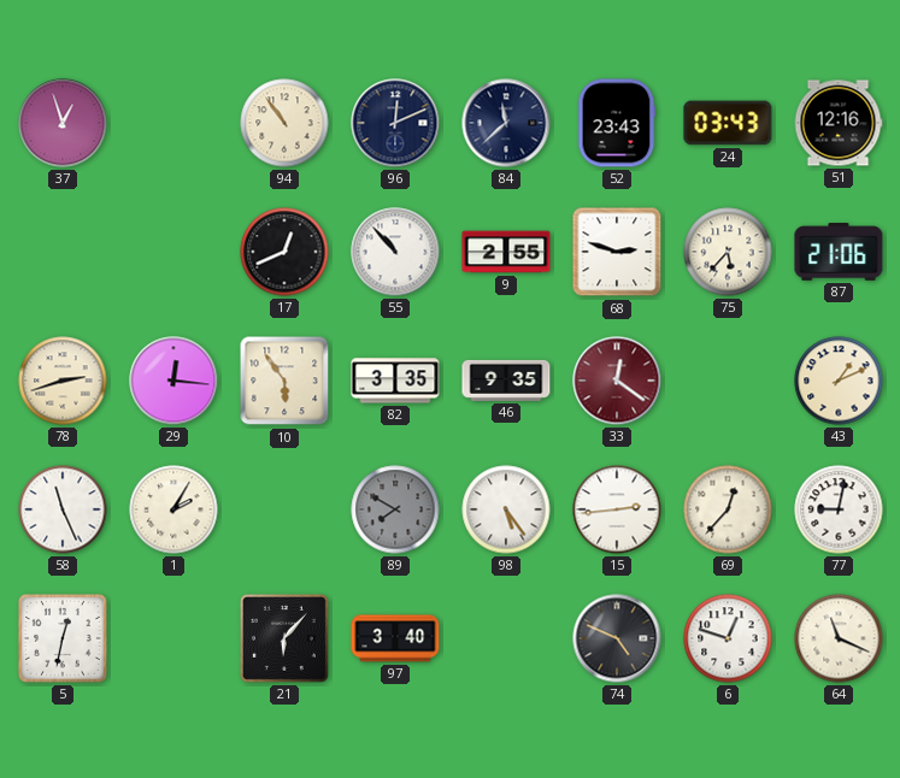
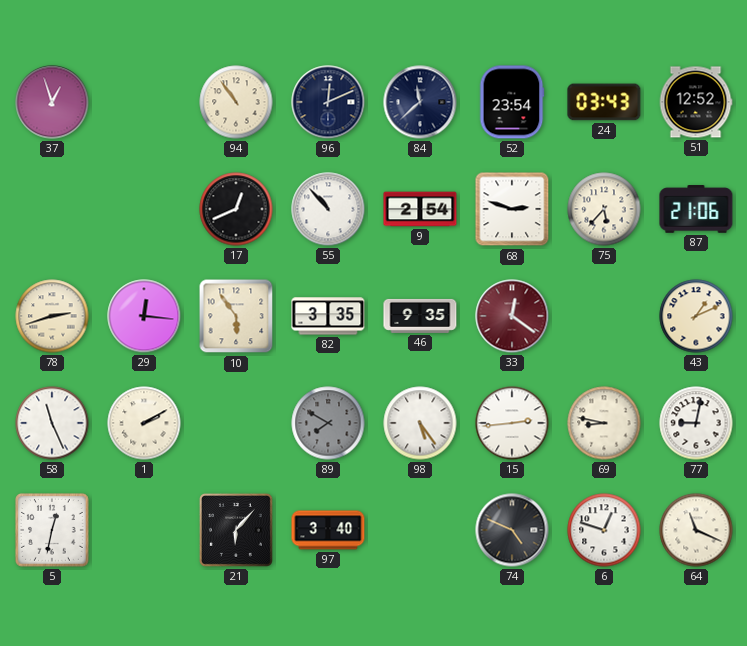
52: 23:43 -> 23:54
51: 12:16 -> 12:52
9: 2:55 -> 2:54
1: 2:05 -> 2:10
69: 12:37 -> 8:47
